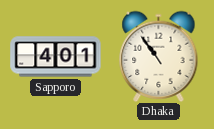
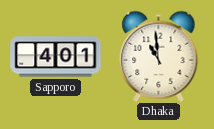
Dhaka: 10:54 -> 10:59
